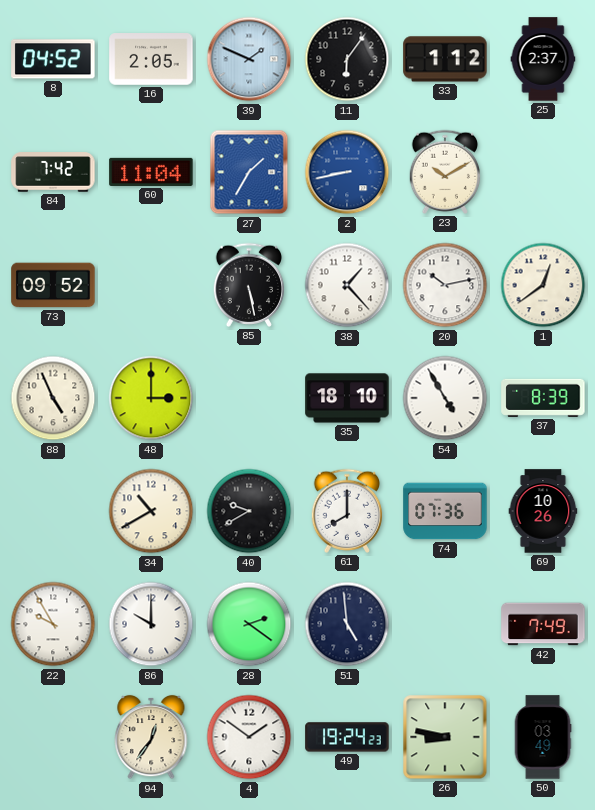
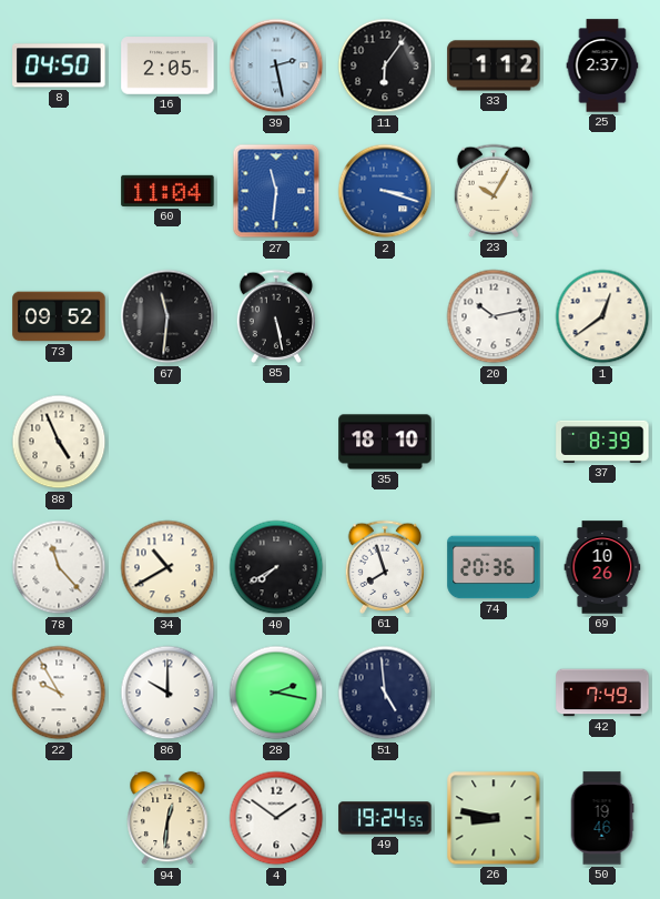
8: 04:52 -> 04:50
39: 1:49 -> 2:28
84: 7:42 -> none
27: 1:35 -> 11:31
2: 8:43 -> 3:18
23: 10:10 -> 10:05
67: none -> 11:31
38: 1:23 -> none
48: 3:00 -> none
54: 4:55 -> none
78: none -> 11:23
40: 9:40 -> 7:40
61: 8:00 -> 7:57
74: 07:36 -> 20:36
28: 2:21 -> 2:17
94: 12:36 -> 12:31
49: 19:24:23 -> 19:24:55
50: 03:49 -> 19:46
